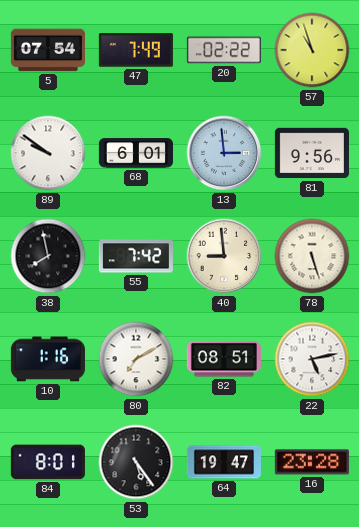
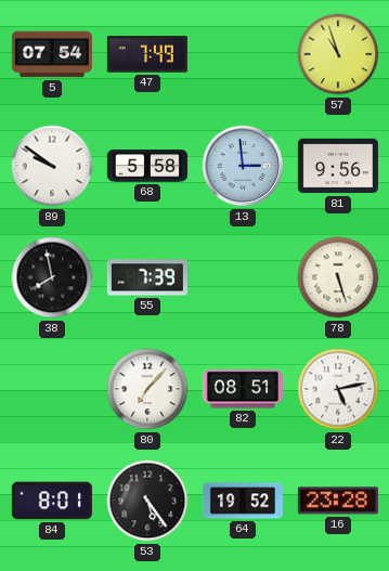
20: 02:22 -> none
68: 6:01 -> 5:58
55: 7:42 -> 7:39
40: 8:59 -> none
10: 1:16 -> none
80: 7:10 -> 7:07
64: 19:47 -> 19:52
